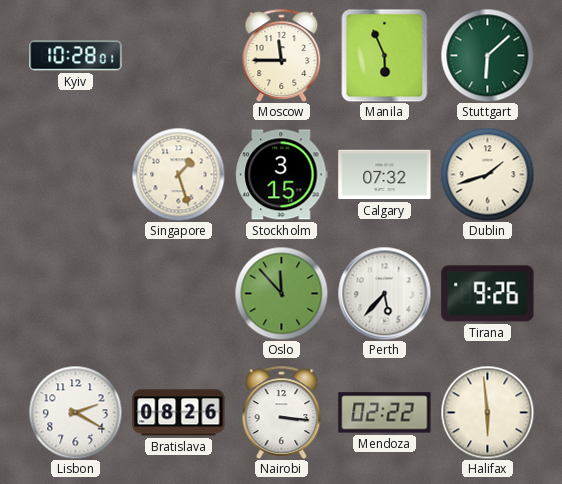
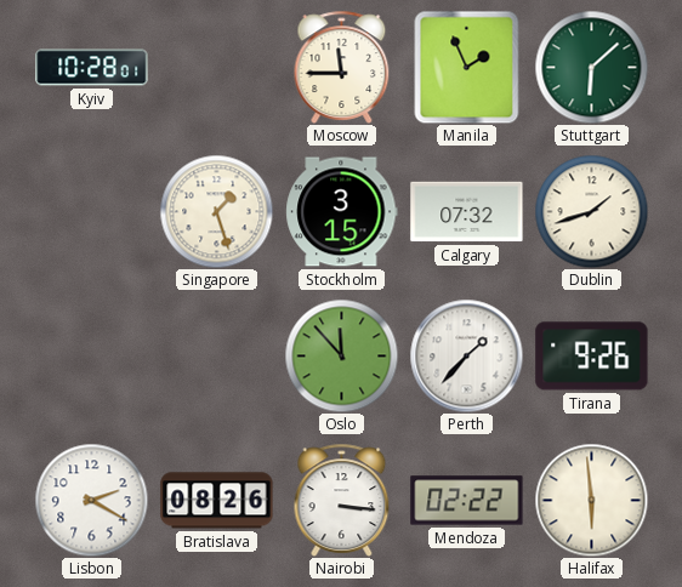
Manila: 5:56 -> 1:56
Perth: 5:37 -> 1:37
